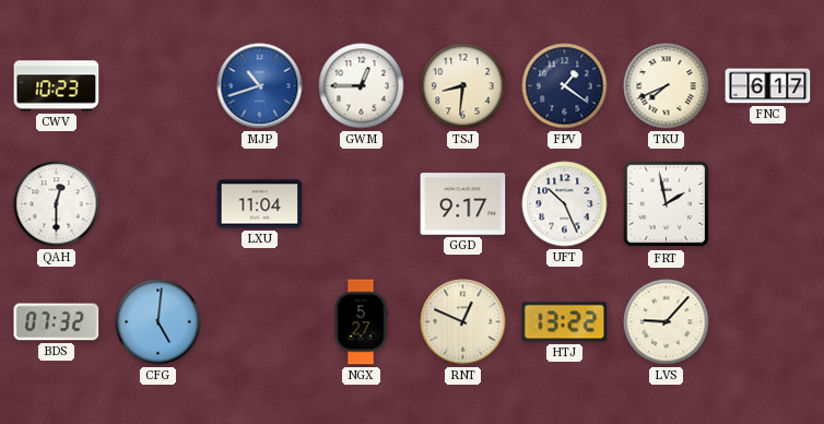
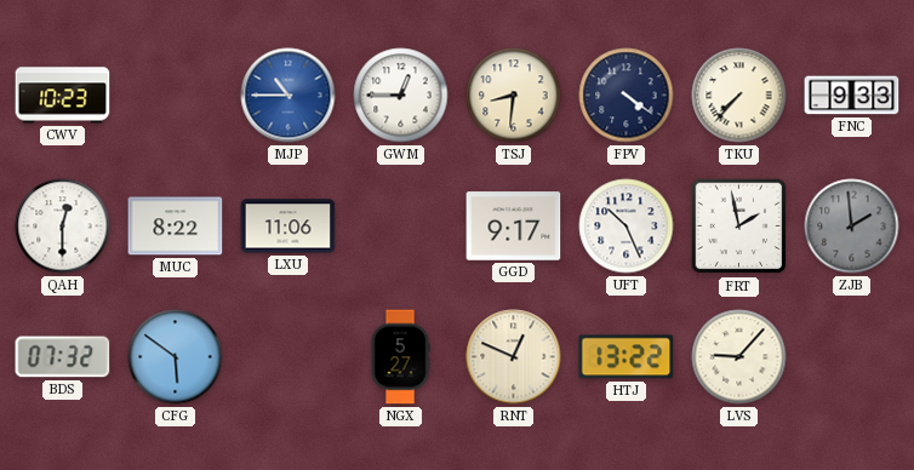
MJP: 10:42 -> 10:45
FPV: 1:21 -> 4:21
TKU: 7:41 -> 7:37
FNC: 6:17 -> 9:33
MUC: none -> 8:22
LXU: 11:04 -> 11:06
ZJB: none -> 1:59
CFG: 5:01 -> 5:51
